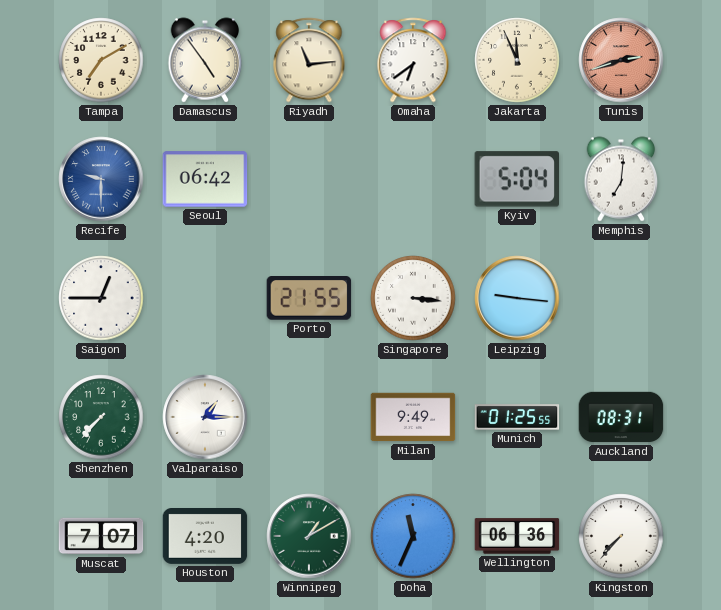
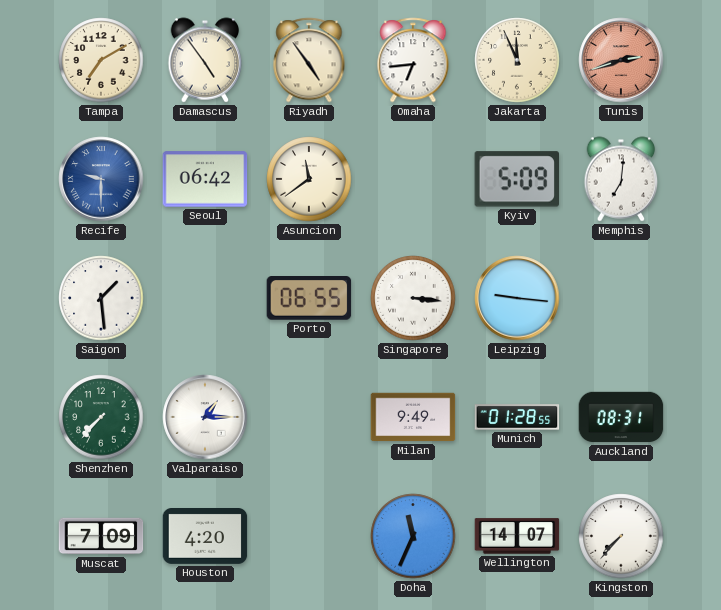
Riyadh: 11:14 -> 4:54
Omaha: 6:39 -> 6:44
Asuncion: none -> 11:39
Kyiv: 5:04 -> 5:09
Saigon: 12:45 -> 1:29
Porto: 21:55 -> 06:55
Munich: 01:25 -> 01:28
Muscat: 7:07 -> 7:09
Winnipeg: 1:10 -> none
Wellington: 06:36 -> 14:07
